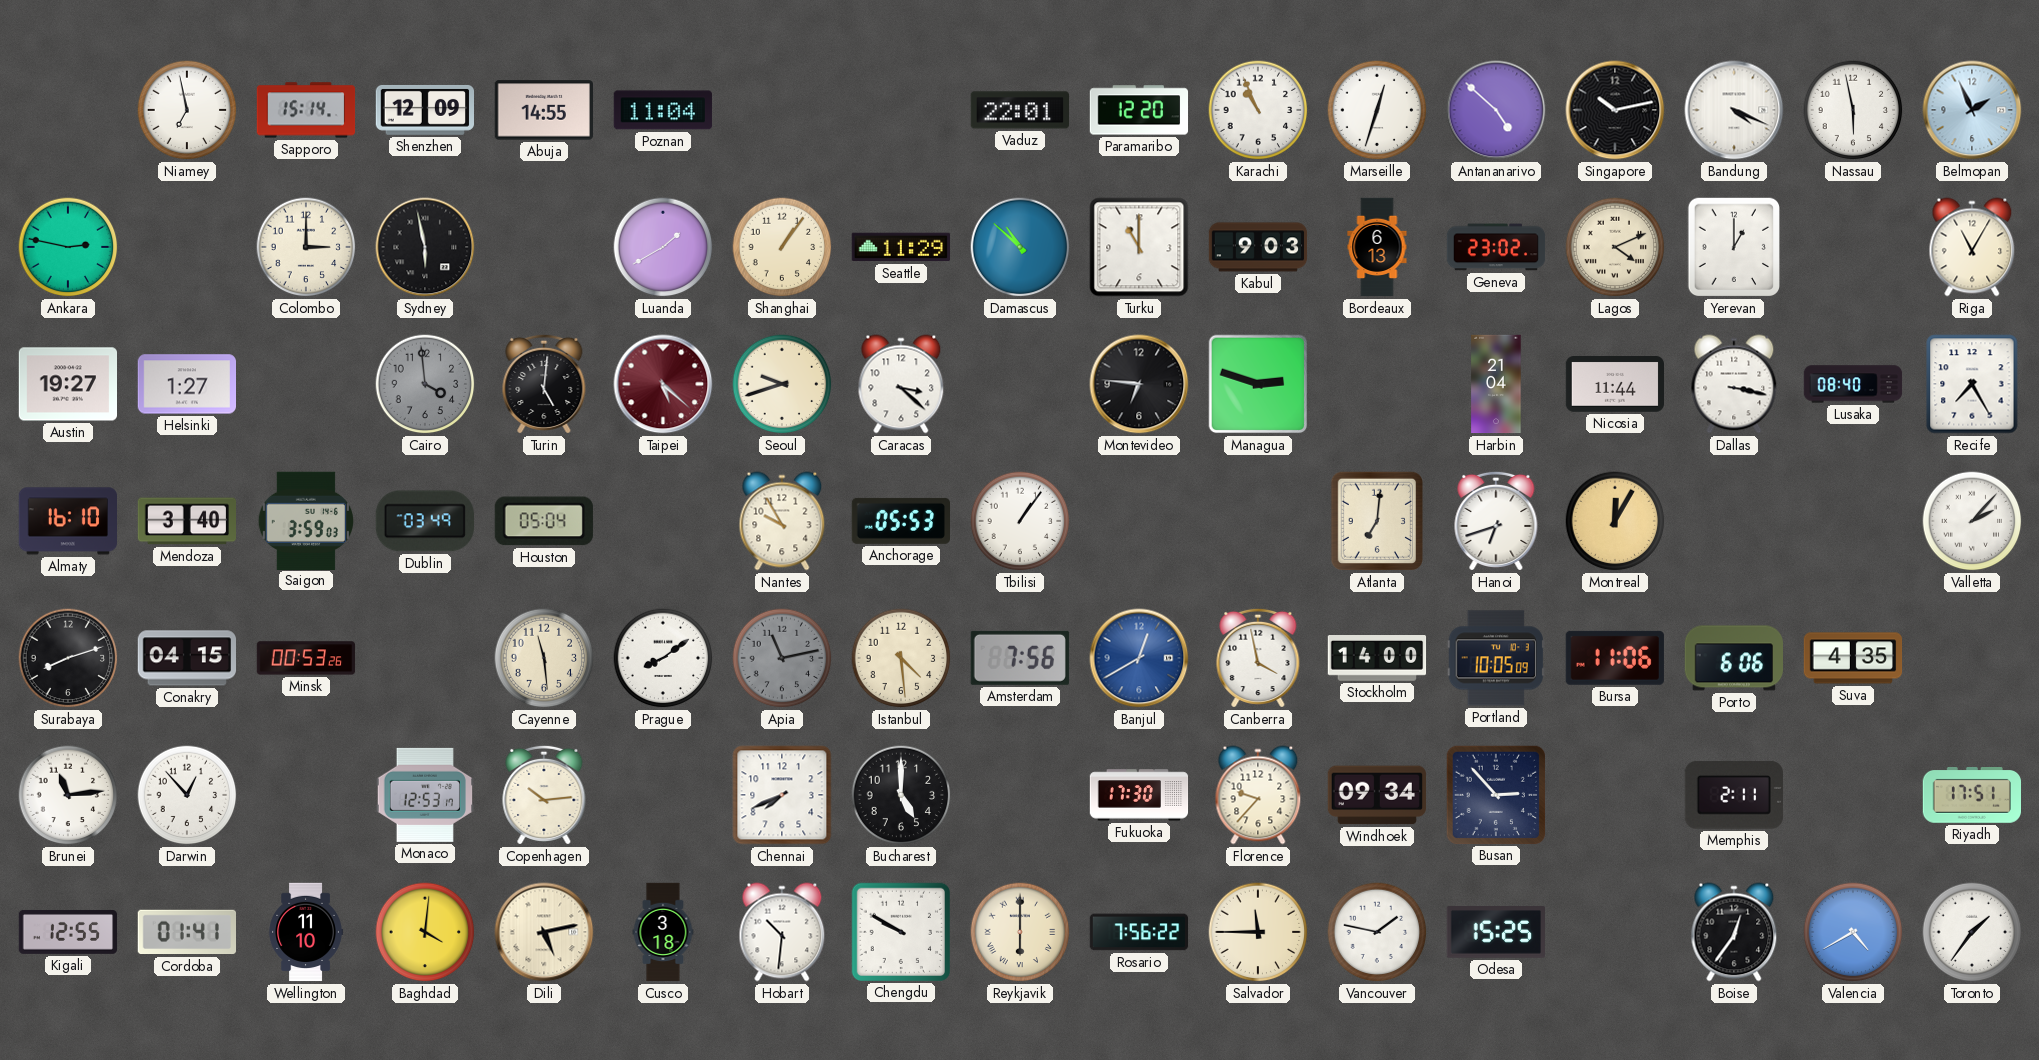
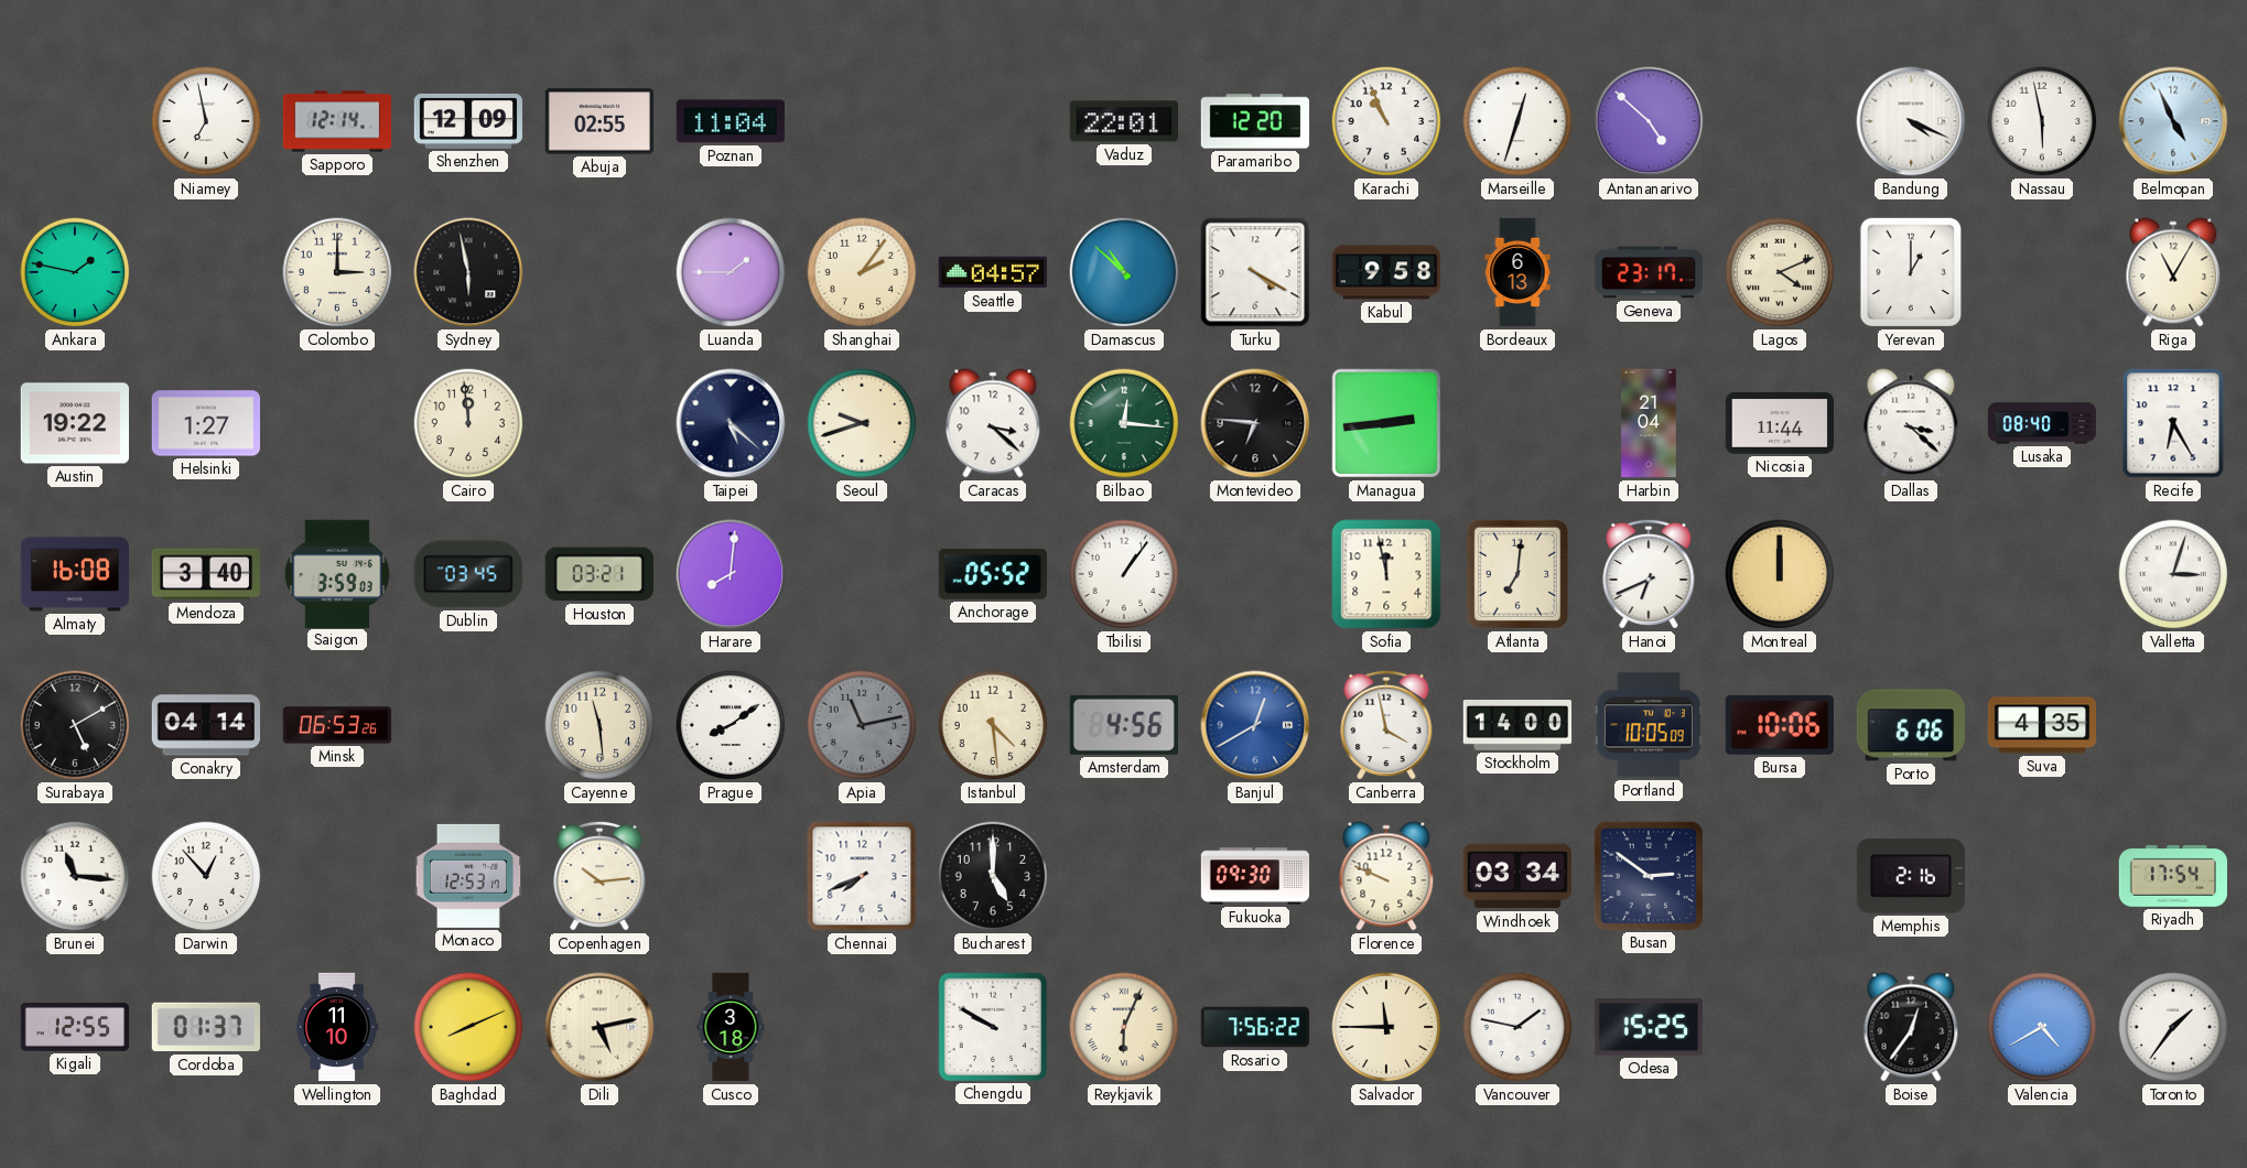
Sapporo: 15:14 -> 12:14
Abuja: 14:55 -> 02:55
Singapore: 10:13 -> none
Belmopan: 1:56 -> 4:56
Ankara: 2:47 -> 1:47
Luanda: 1:40 -> 1:45
Shanghai: 1:06 -> 2:06
Seattle: 11:29 -> 04:57
Turku: 11:00 -> 4:20
Kabul: 9:03 -> 9:58
Geneva: 23:02 -> 23:17
Austin: 19:27 -> 19:22
Cairo: 3:59 -> 11:59
Cairo dial: grey -> cream
Turin: 5:01 -> none
Taipei dial: burgundy -> navy
Bilbao: none -> 12:16
Managua: 2:48 -> 2:44
Dallas: 3:17 -> 3:22
Recife: 7:25 -> 6:25
Almaty: 16:10 -> 16:08
Dublin: 03:49 -> 03:45
Houston: 05:04 -> 03:21
Harare: none -> 8:01
Nantes: 9:55 -> none
Anchorage: 05:53 -> 05:52
Sofia: none -> 11:58
Hanoi: 6:42 -> 6:41
Montreal: 12:05 -> 12:00
Valletta: 2:07 -> 3:03
Surabaya: 8:12 -> 5:10
Conakry: 04:15 -> 04:14
Minsk: 00:53 -> 06:53
Amsterdam: 7:56 -> 4:56
Bursa: 11:06 -> 10:06
Brunei: 11:14 -> 11:16
Fukuoka: 17:30 -> 09:30
Florence: 9:37 -> 9:49
Windhoek: 09:34 -> 03:34
Busan: 2:53 -> 2:51
Memphis: 2:11 -> 2:16
Riyadh: 17:51 -> 17:54
Cordoba: 01:41 -> 01:37
Baghdad: 4:01 -> 8:11
Hobart: 10:31 -> none
Reykjavik: 6:00 -> 6:04
